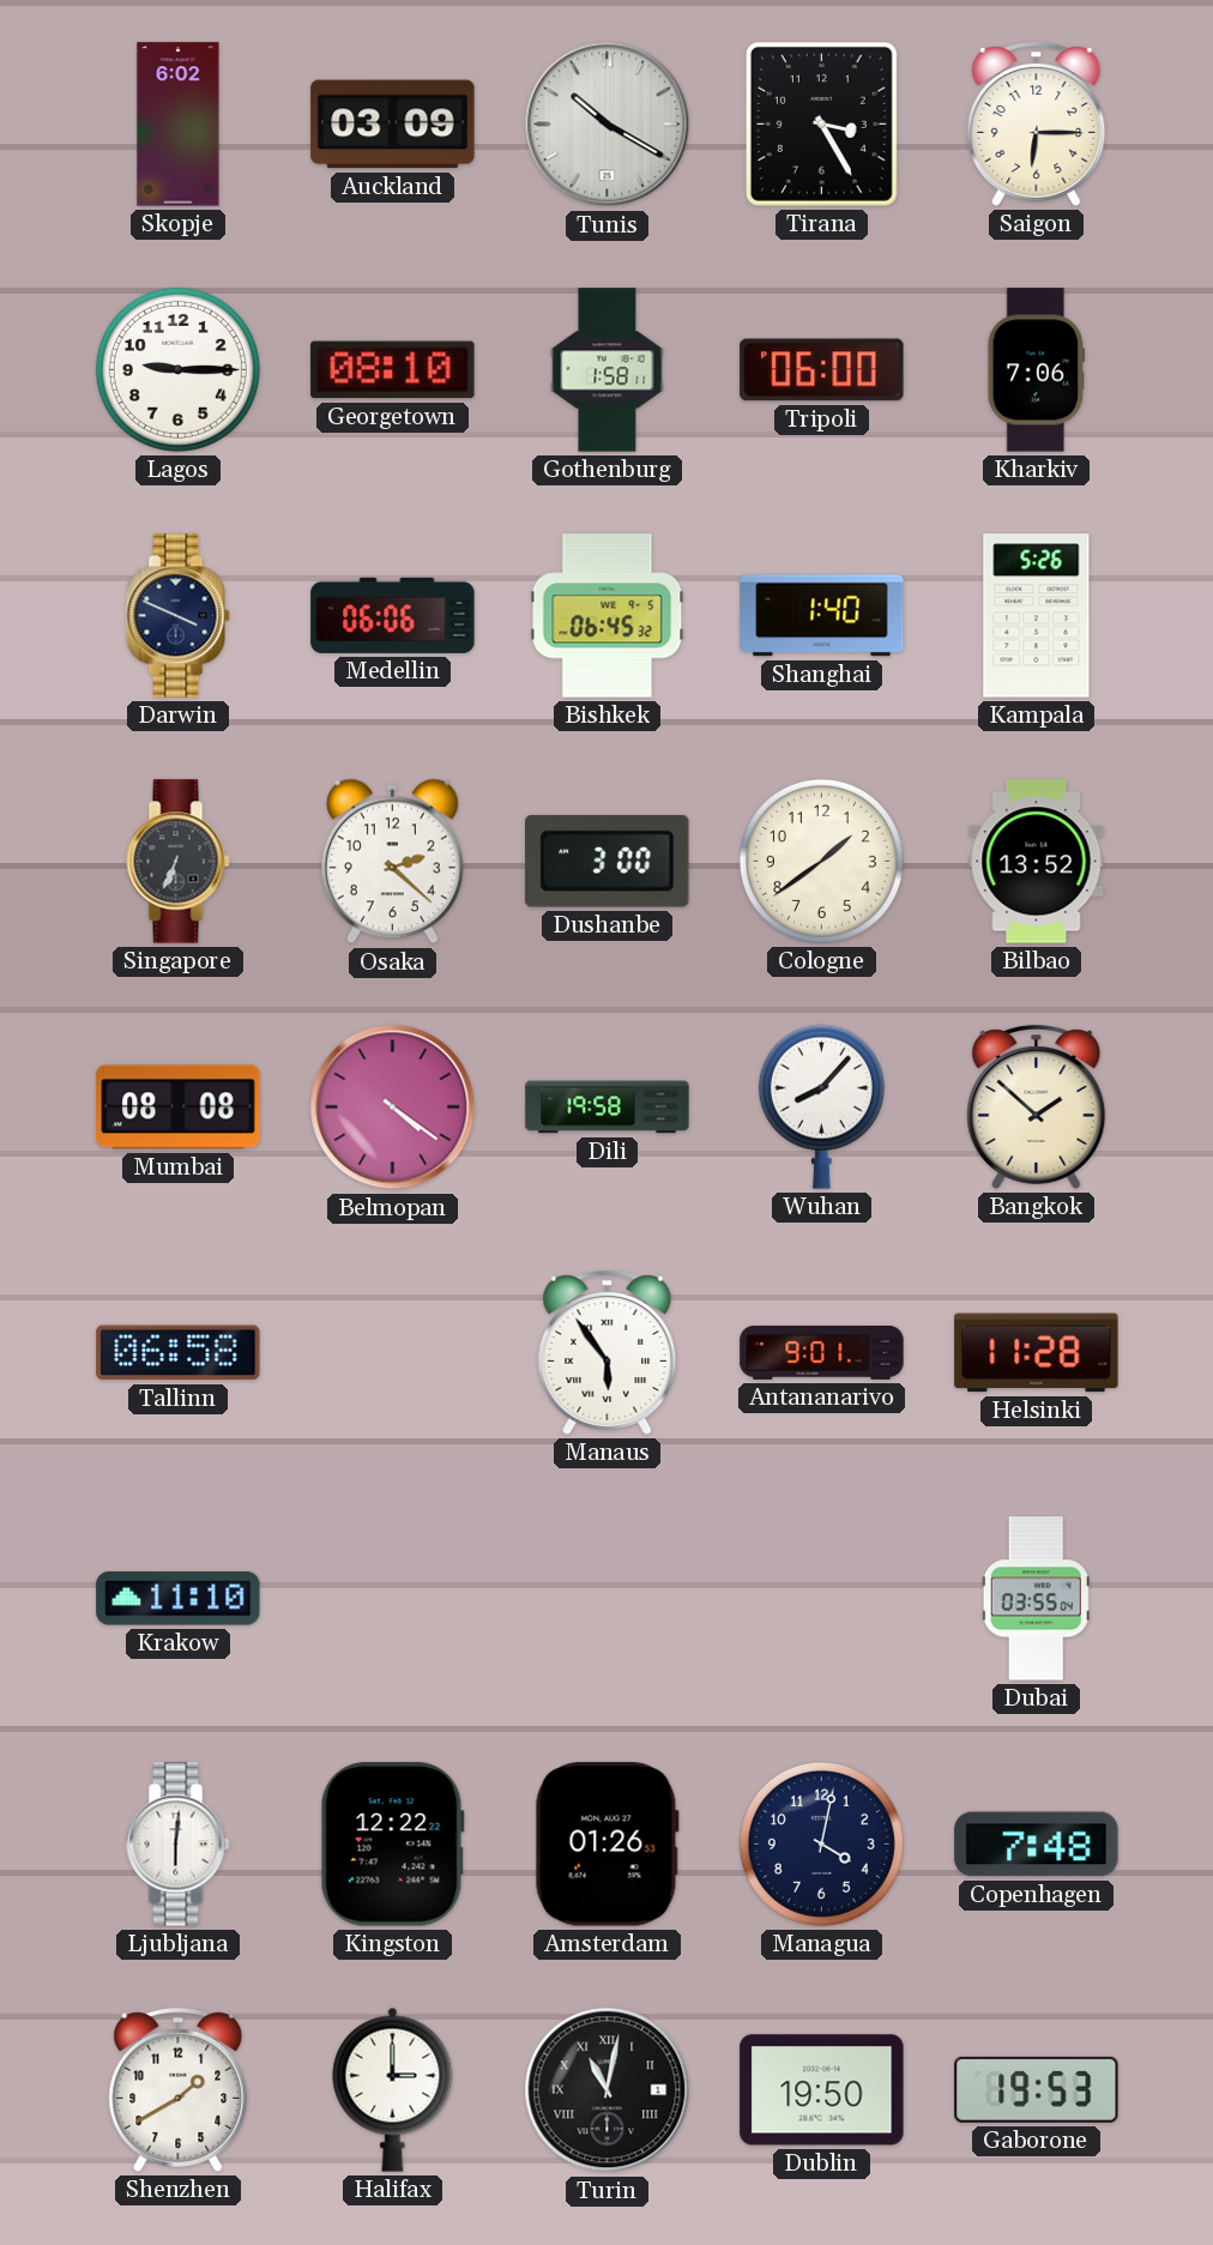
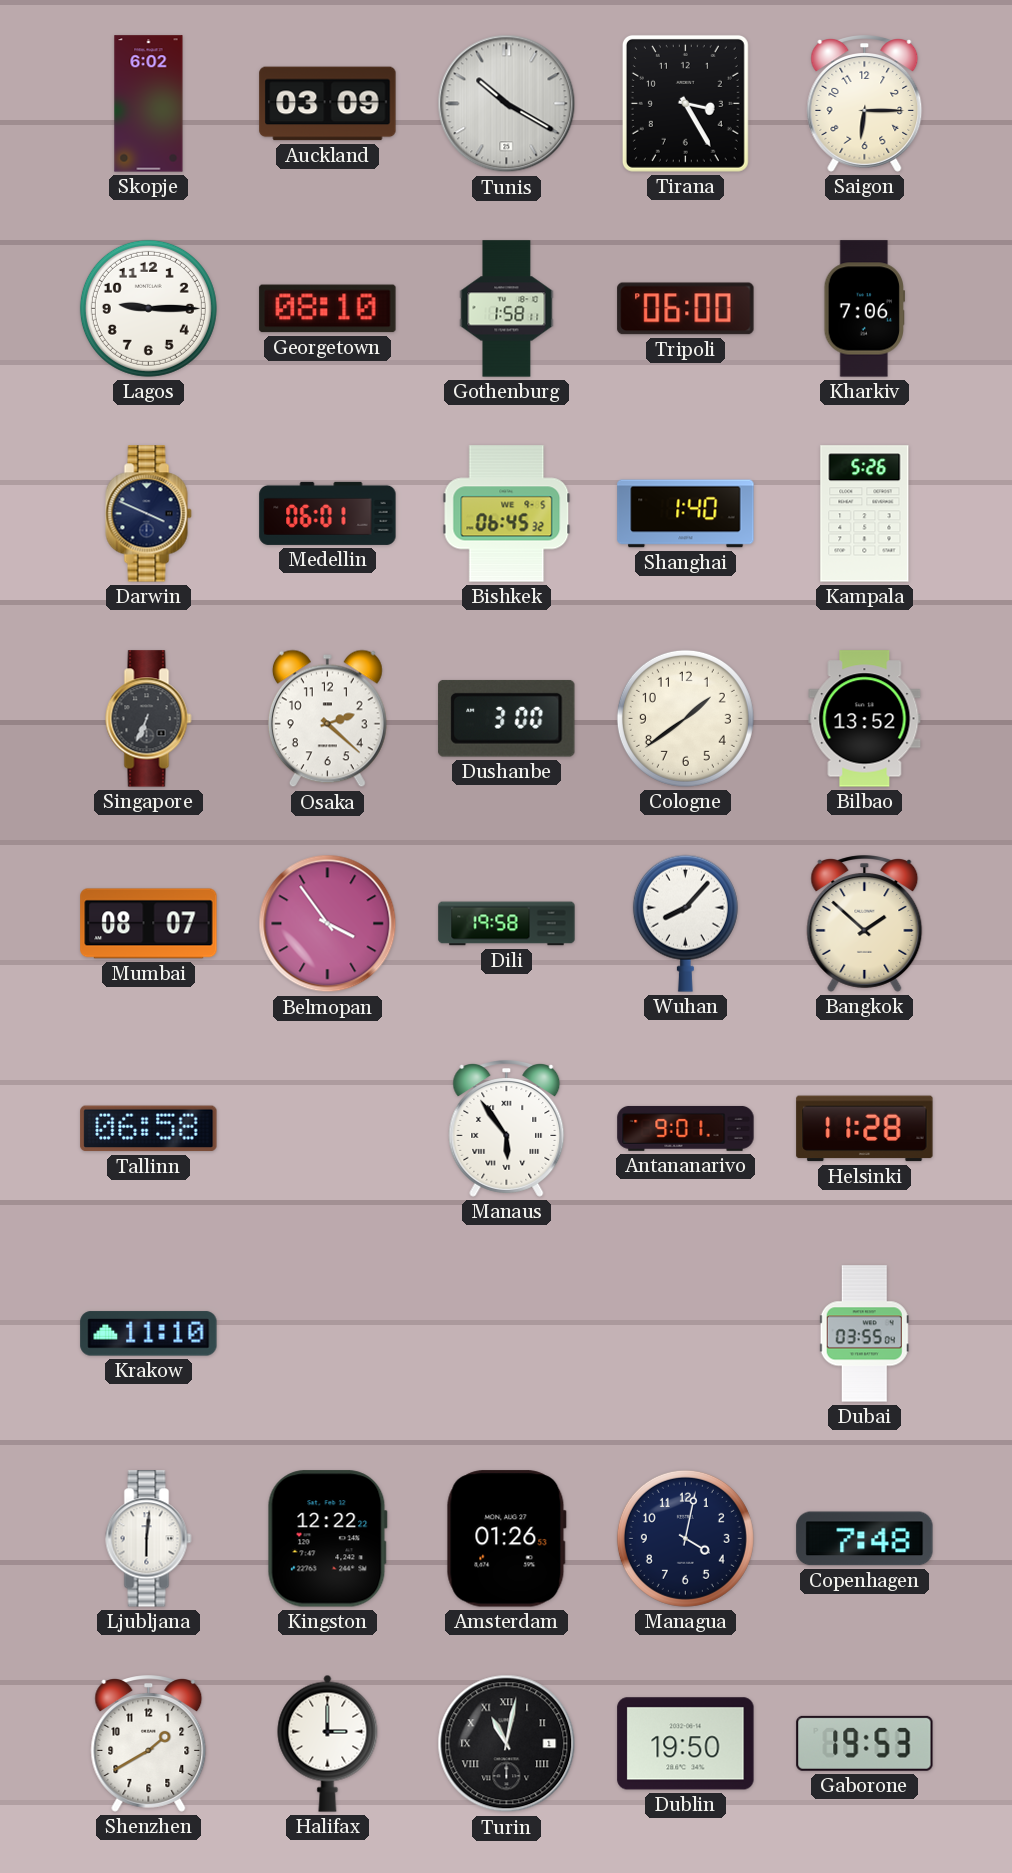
Medellin: 06:06 -> 06:01
Mumbai: 08:08 -> 08:07
Belmopan: 4:21 -> 3:54
